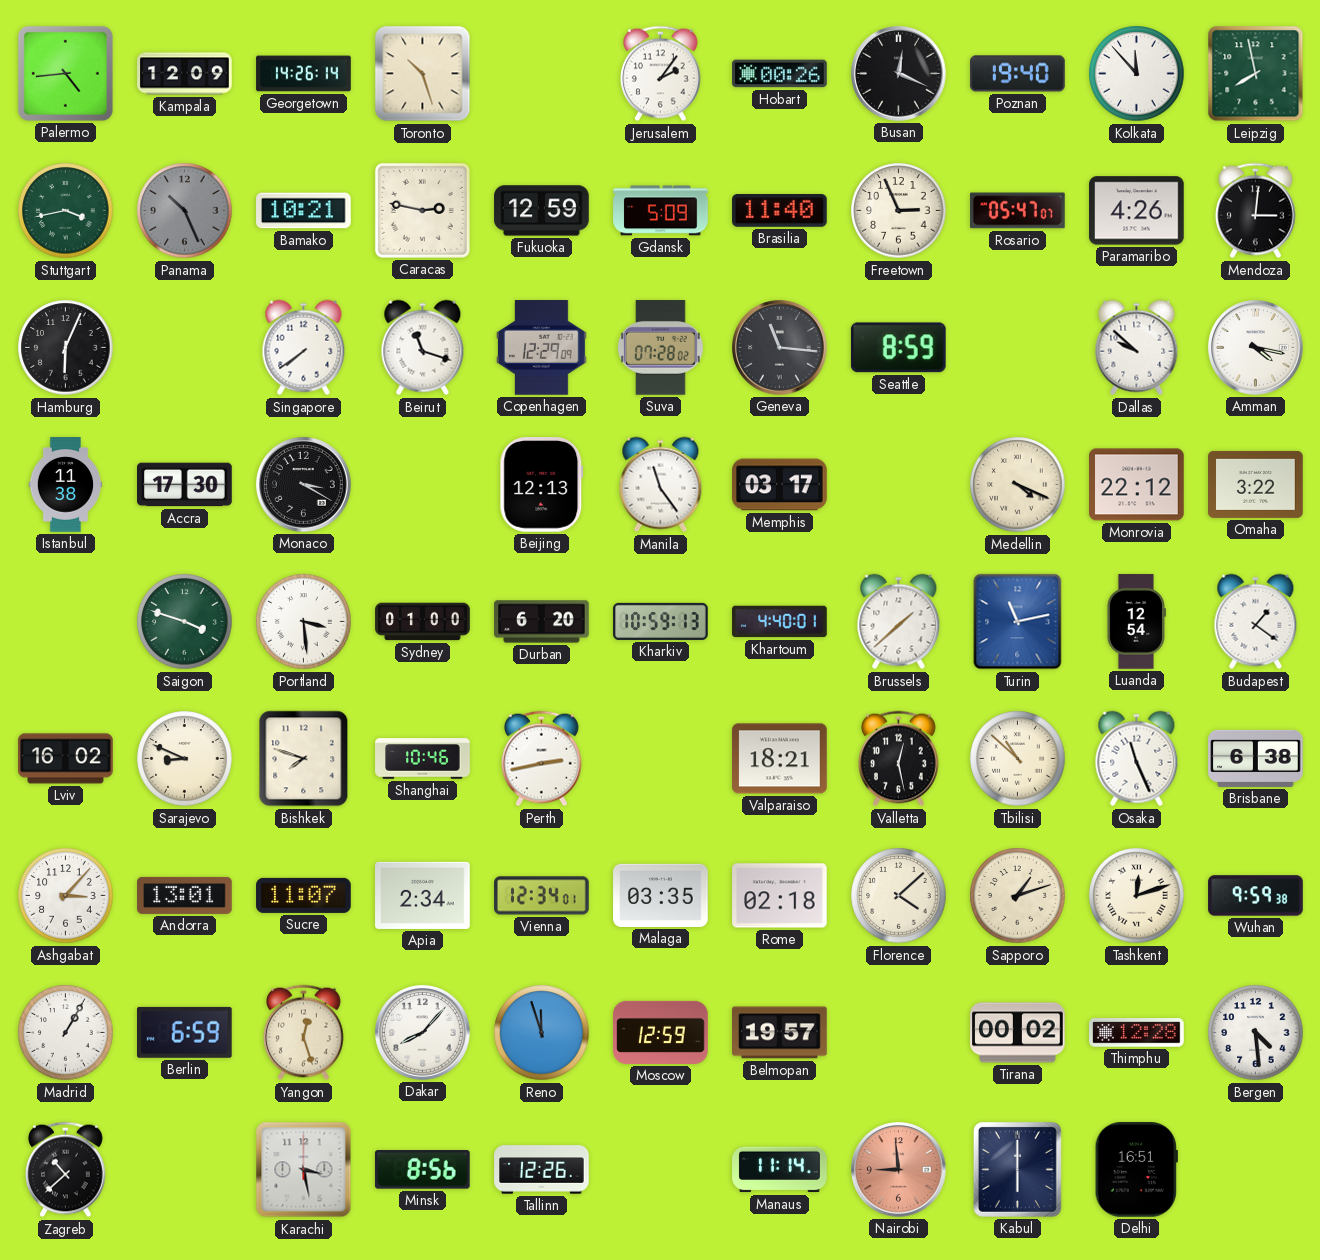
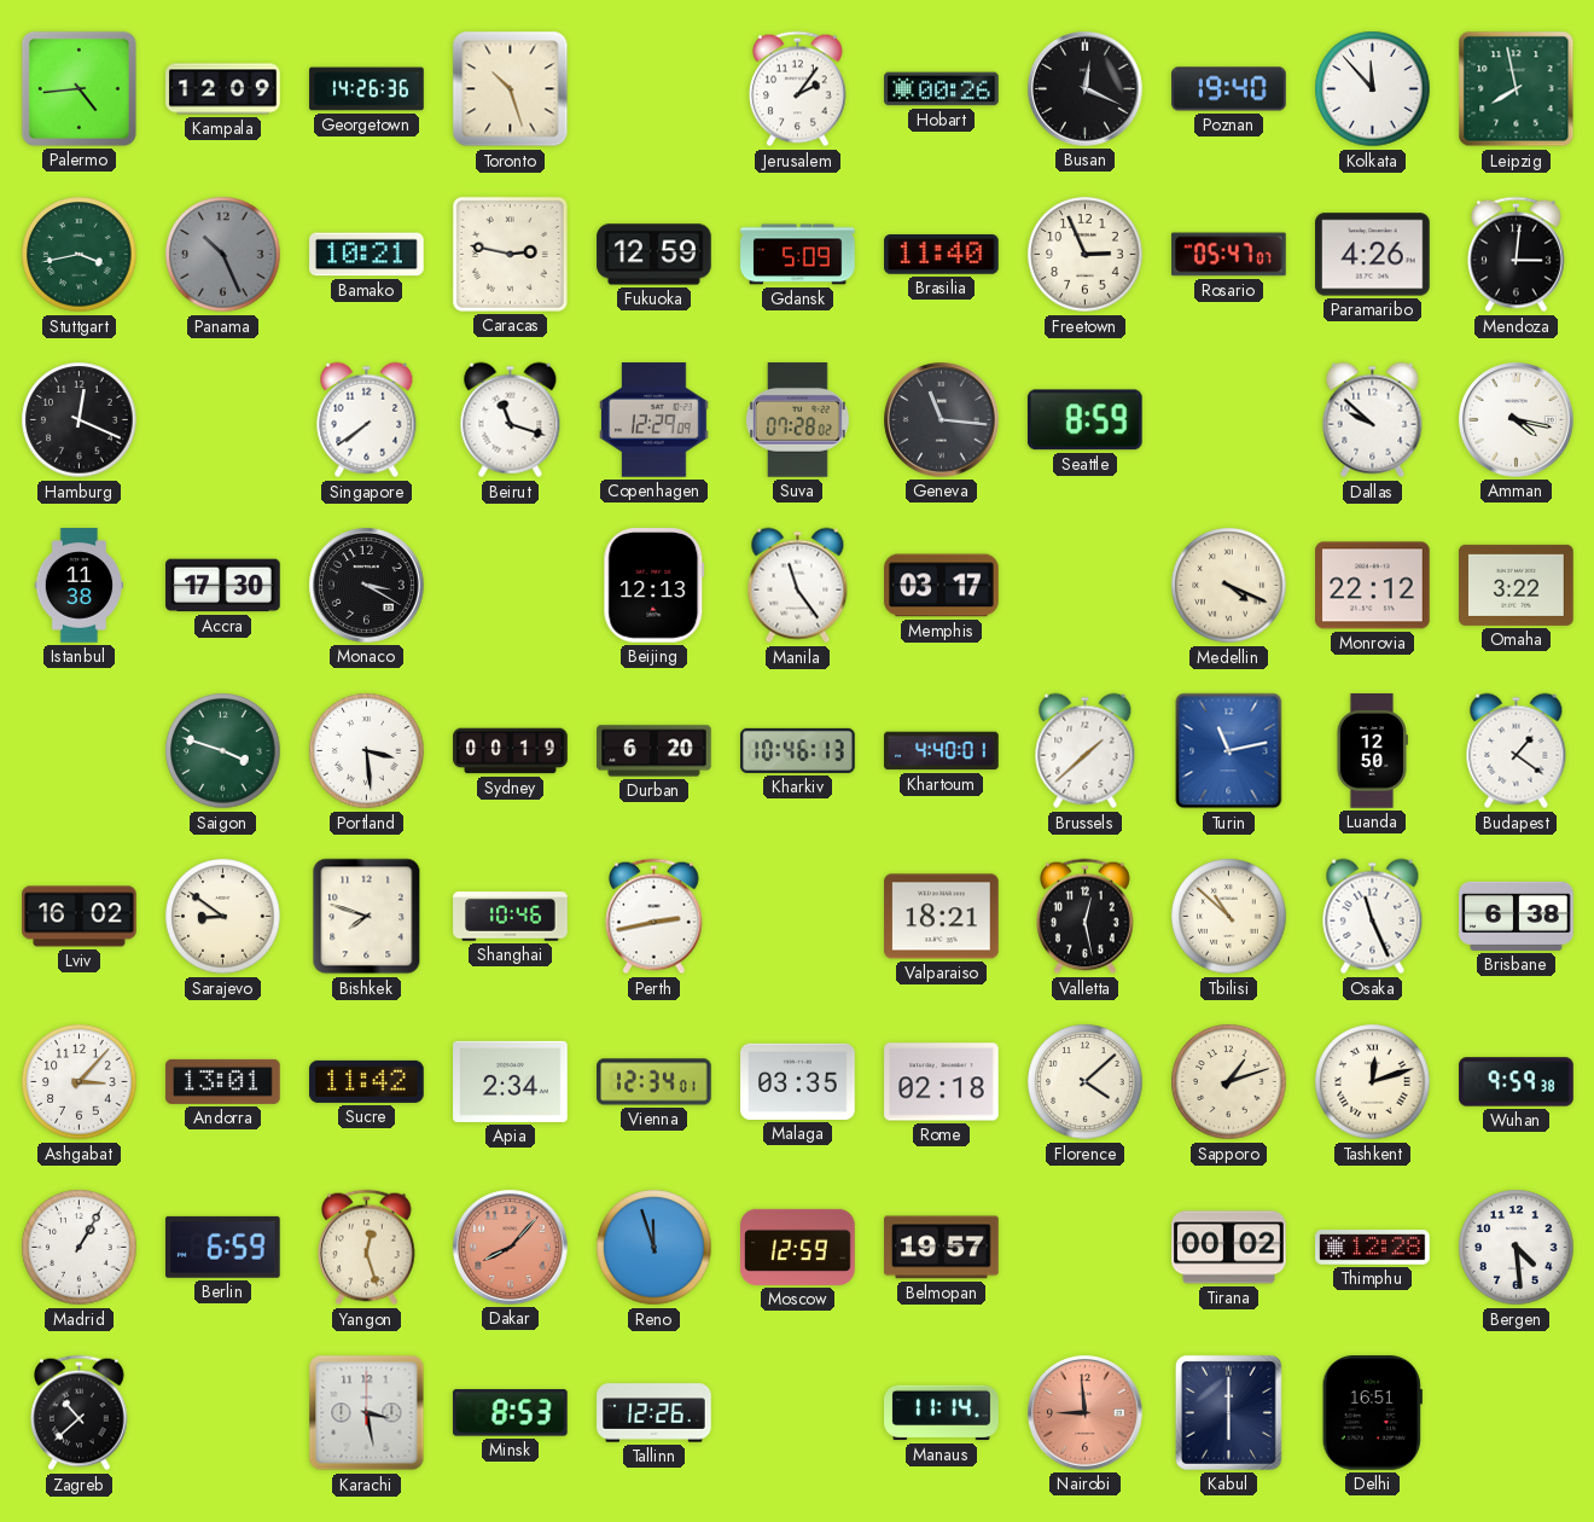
Georgetown: 14:26:14 -> 14:26:36
Hamburg: 6:04 -> 12:19
Sydney: 01:00 -> 00:19
Kharkiv: 10:59 -> 10:46
Luanda: 12:54 -> 12:50
Sarajevo: 8:49 -> 8:51
Sucre: 11:07 -> 11:42
Dakar dial: white -> salmon
Minsk: 8:56 -> 8:53
